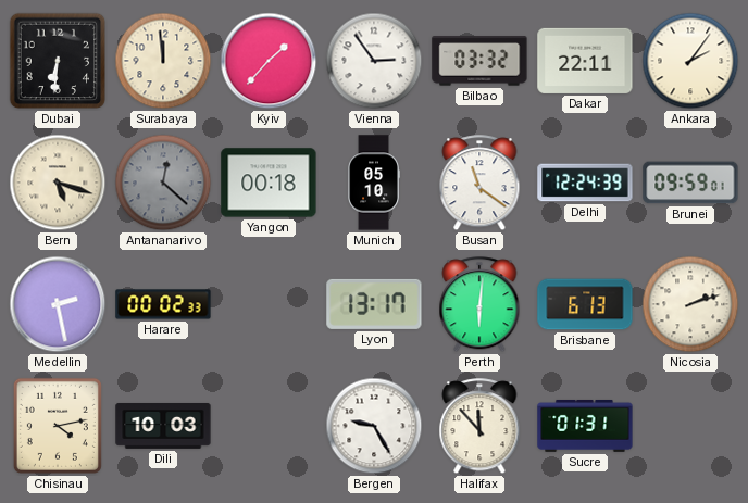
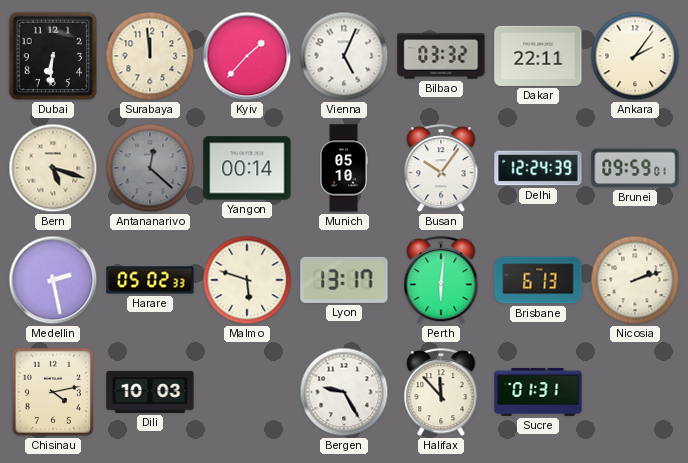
Vienna: 2:54 -> 5:04
Yangon: 00:18 -> 00:14
Busan: 11:21 -> 10:06
Harare: 00:02 -> 05:02
Malmo: none -> 5:48
